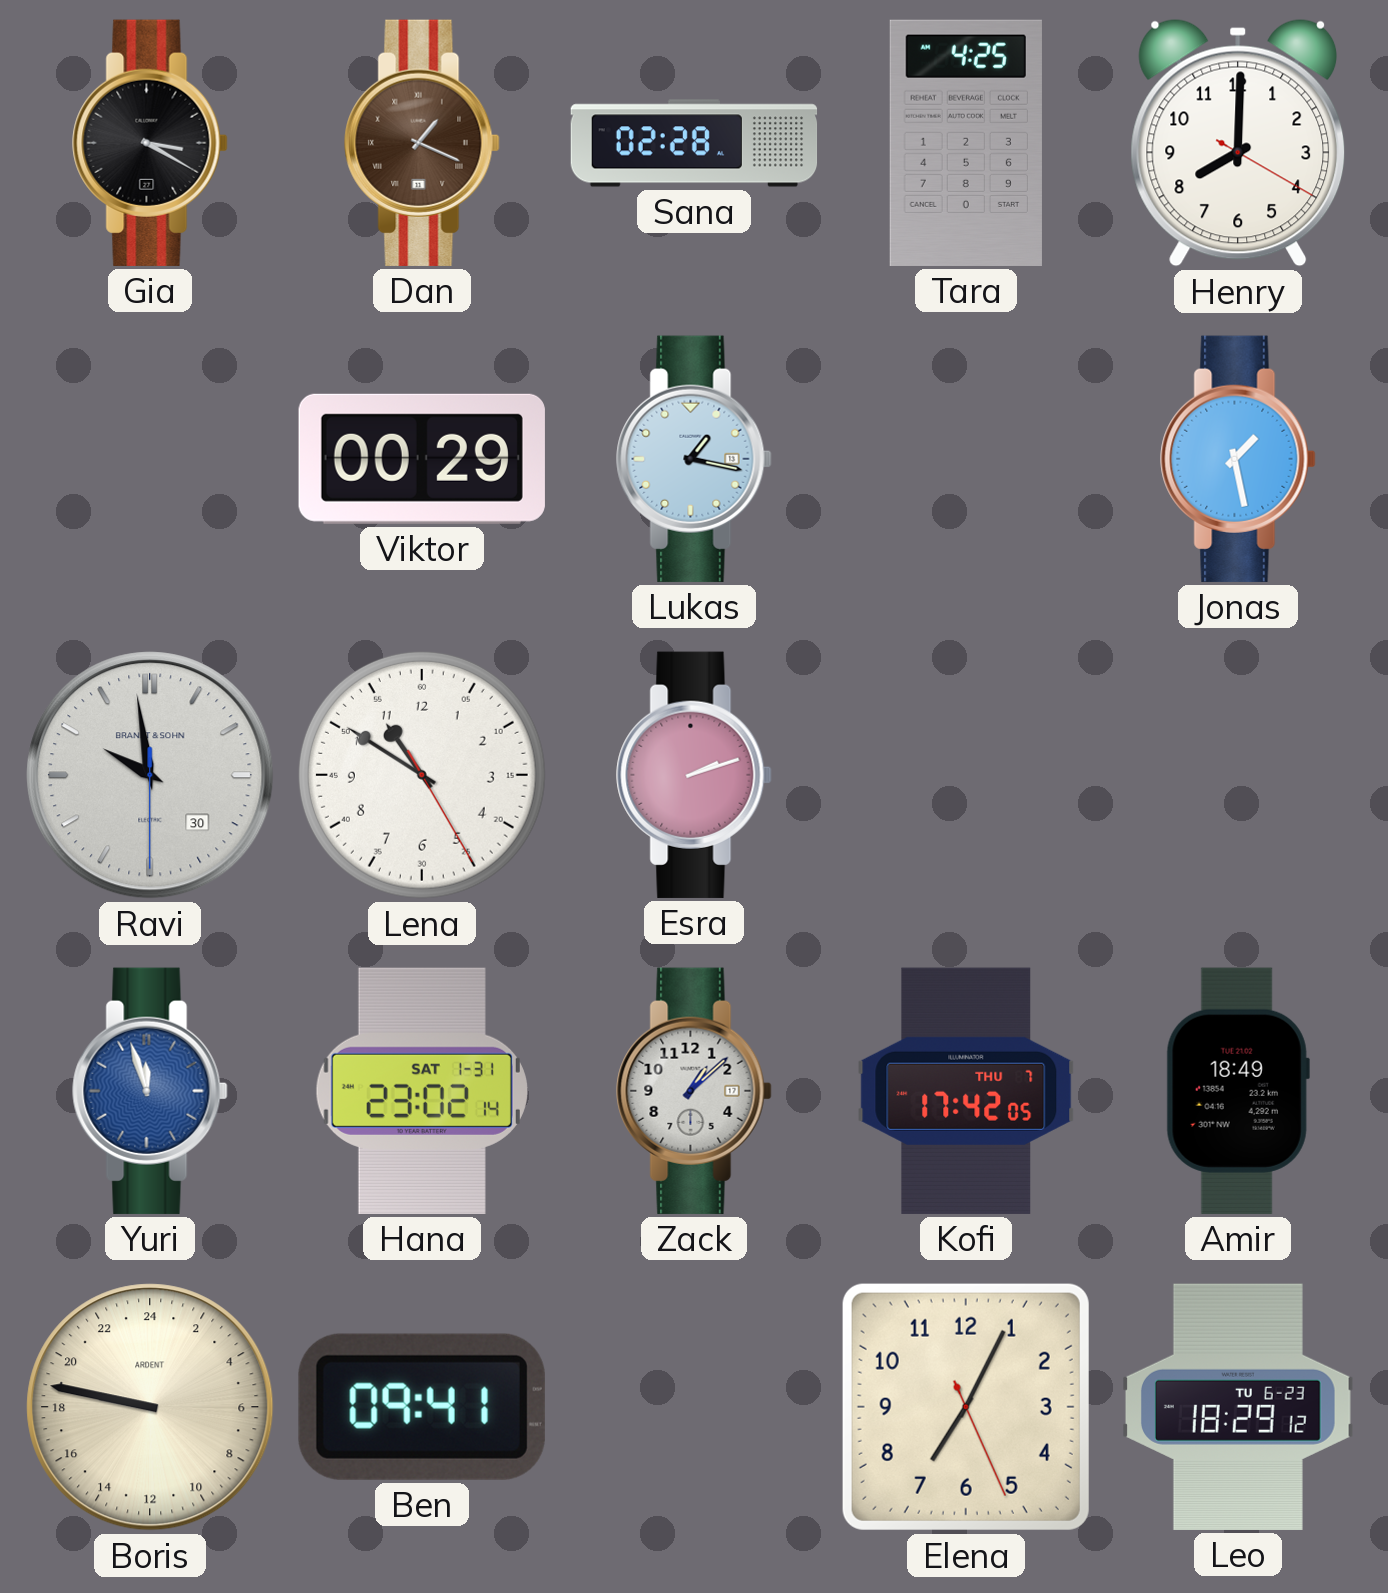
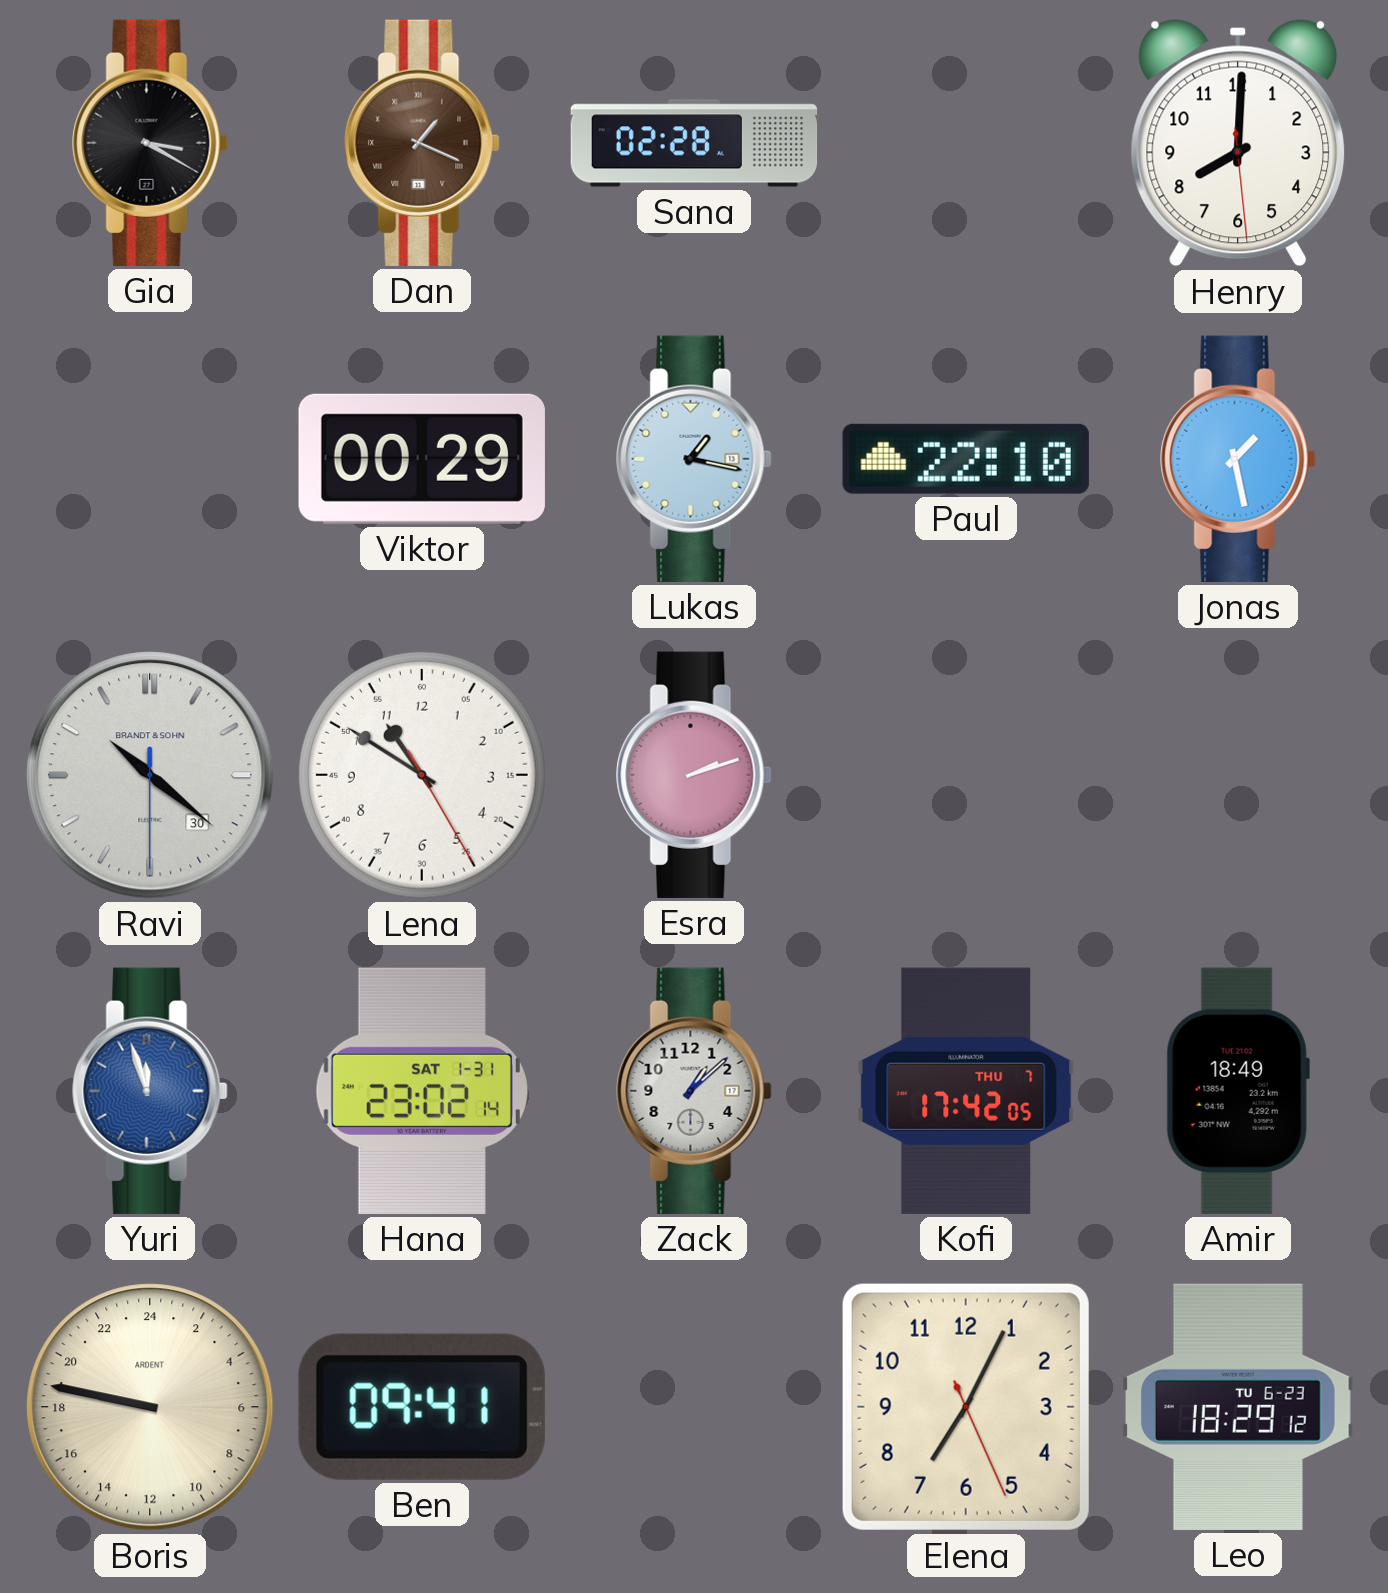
Tara: 4:25 -> none
Henry: 8:00:20 -> 8:00:29
Paul: none -> 22:10
Ravi: 9:58 -> 10:21
